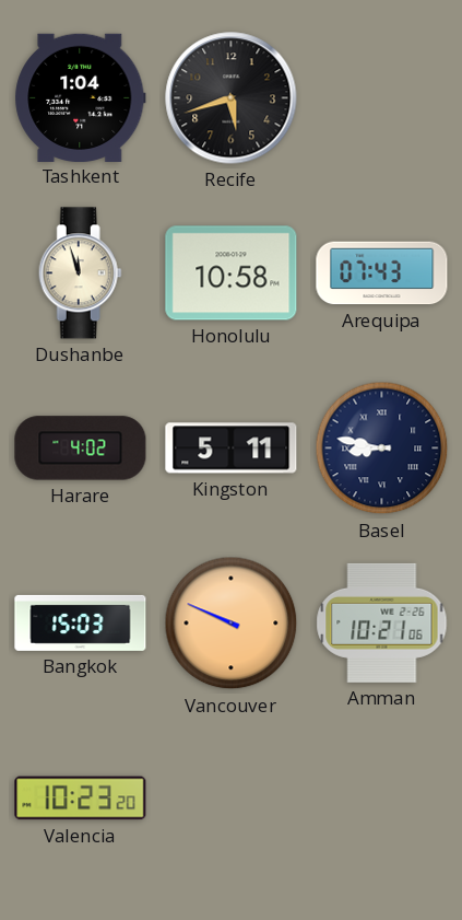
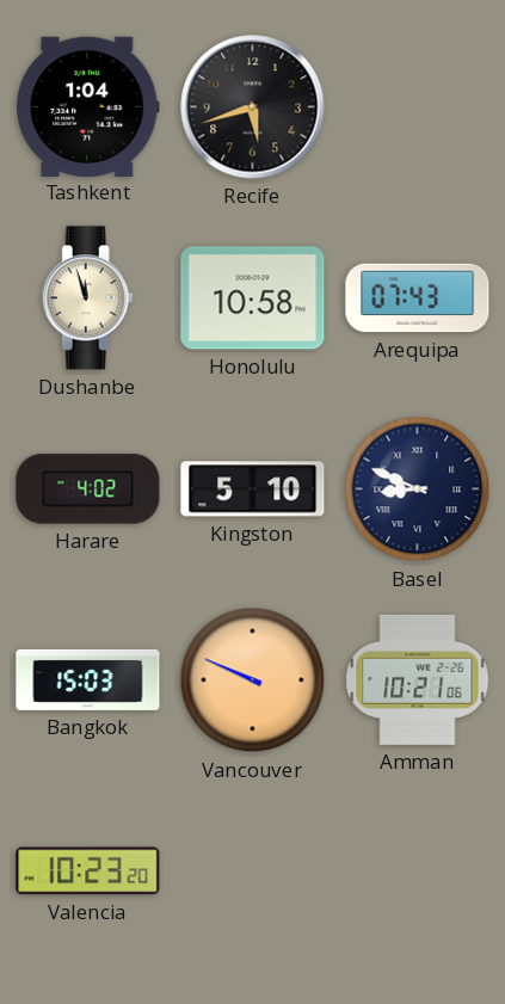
Kingston: 5:11 -> 5:10
Basel: 8:47 -> 8:49
